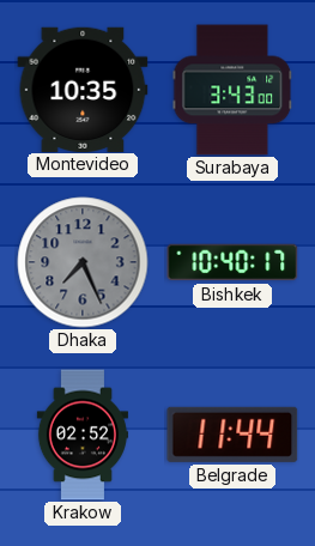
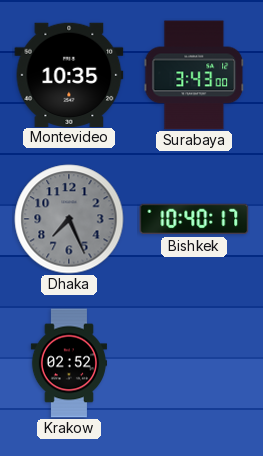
Belgrade: 11:44 -> none
